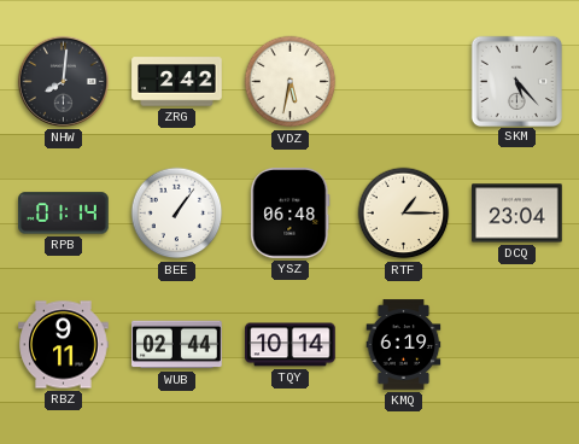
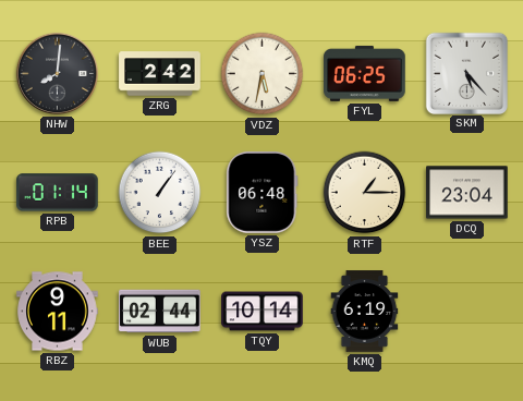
FYL: none -> 06:25
